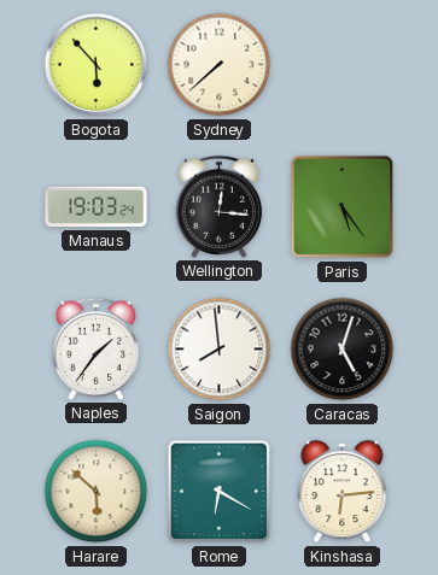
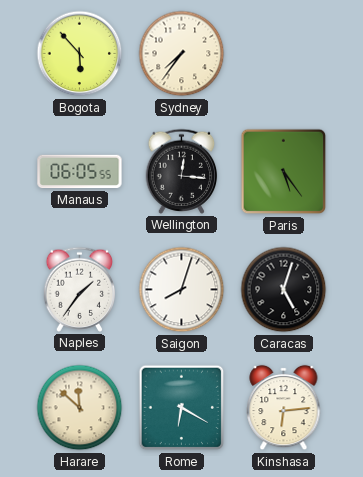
Sydney: 7:38 -> 7:36
Manaus: 19:03 -> 06:05
Saigon: 7:59 -> 8:03
Harare: 5:52 -> 11:52
